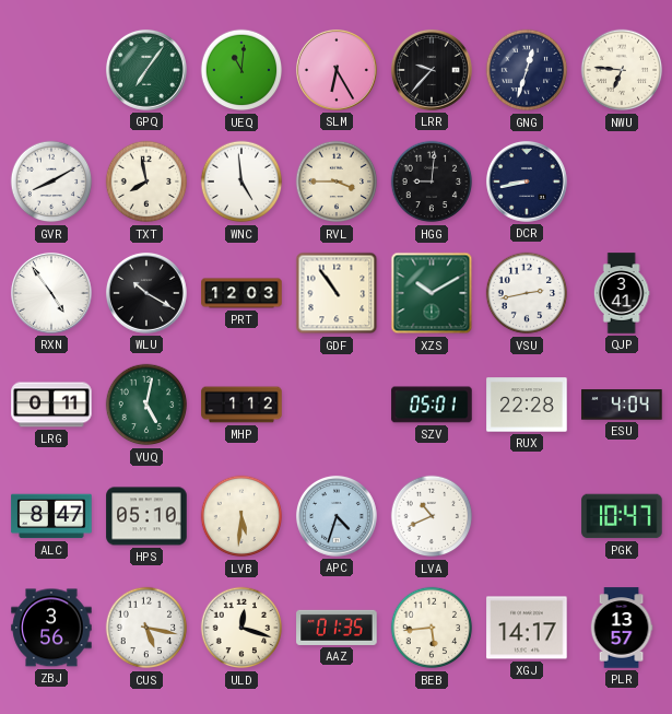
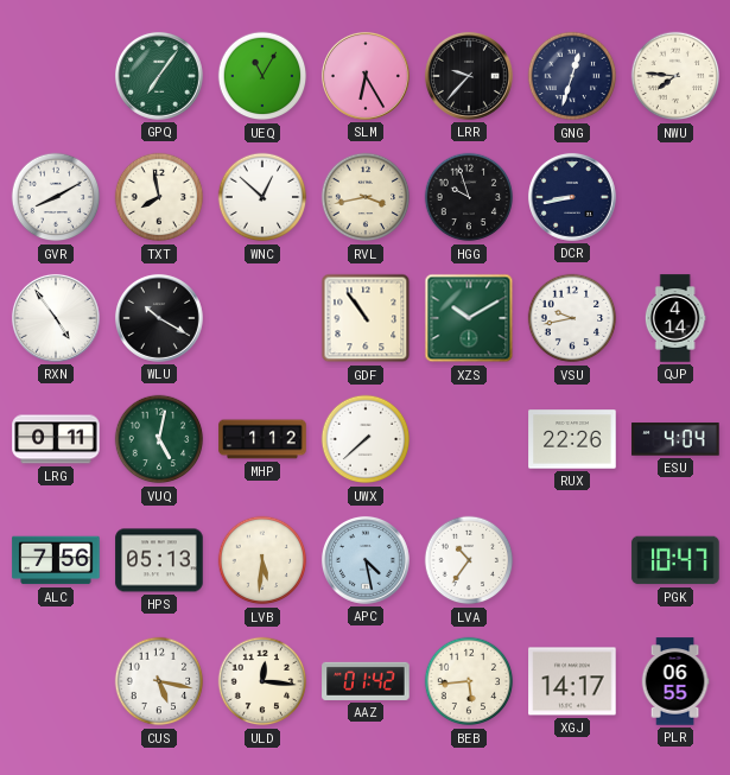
UEQ: 11:01 -> 11:05
NWU: 6:46 -> 7:46
WNC: 4:59 -> 12:52
RVL: 3:45 -> 3:43
HGG: 9:01 -> 9:57
PRT: 12:03 -> none
VSU: 2:43 -> 9:43
QJP: 3:41 -> 4:14
UWX: none -> 7:38
SZV: 05:01 -> none
RUX: 22:28 -> 22:26
ALC: 8:47 -> 7:56
HPS: 05:10 -> 05:13
APC: 4:33 -> 4:28
LVA: 10:41 -> 10:36
ZBJ: 3:56 -> none
ULD: 12:18 -> 12:16
AAZ: 01:35 -> 01:42
PLR: 13:57 -> 06:55
